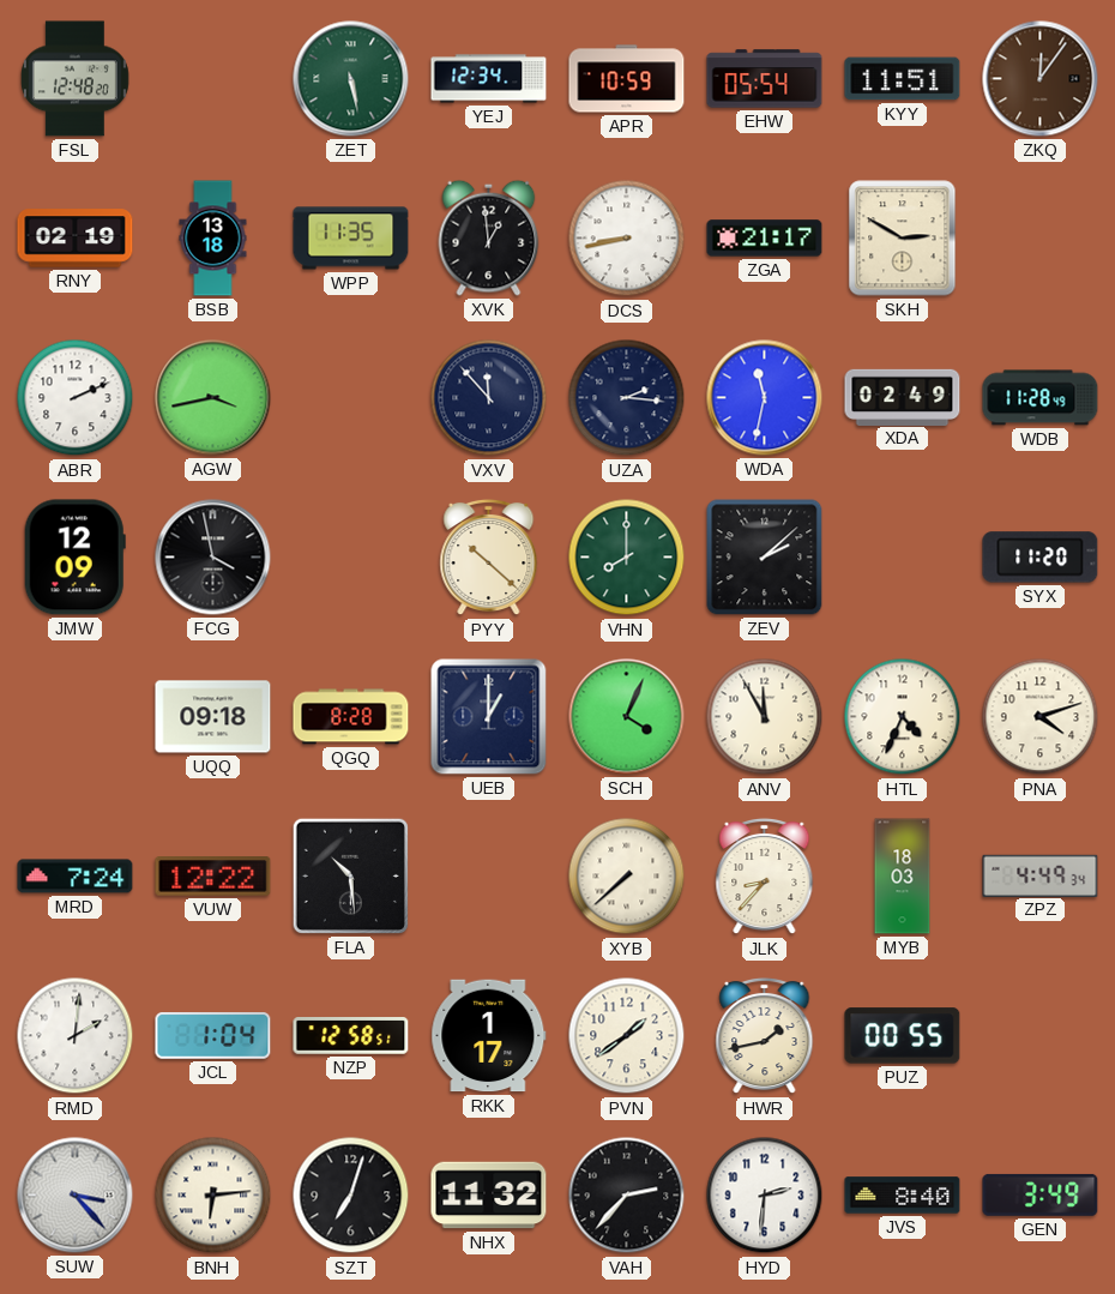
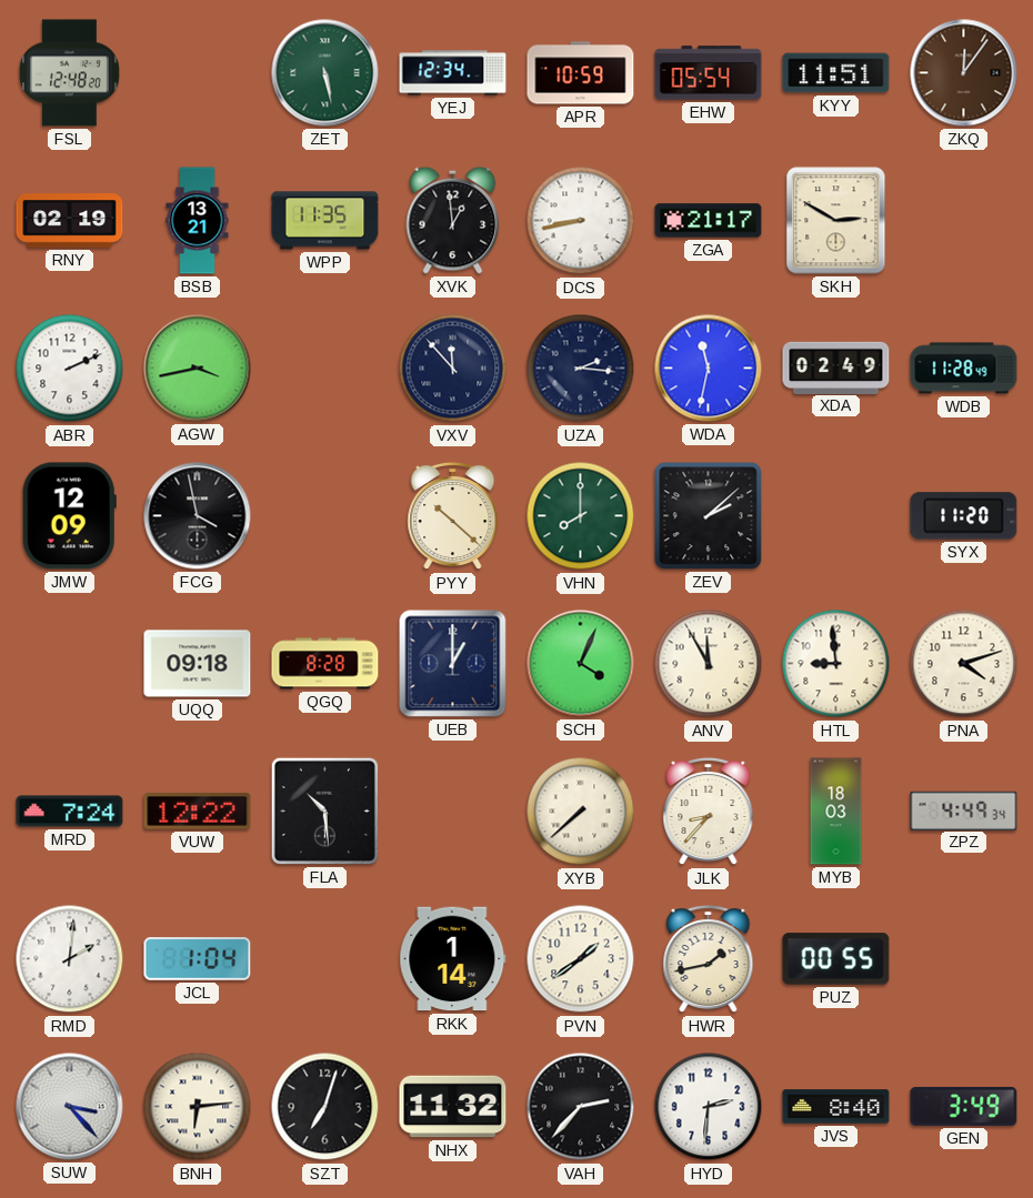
BSB: 13:18 -> 13:21
HTL: 4:34 -> 8:59
NZP: 12:58 -> none
RKK: 1:17 -> 1:14
